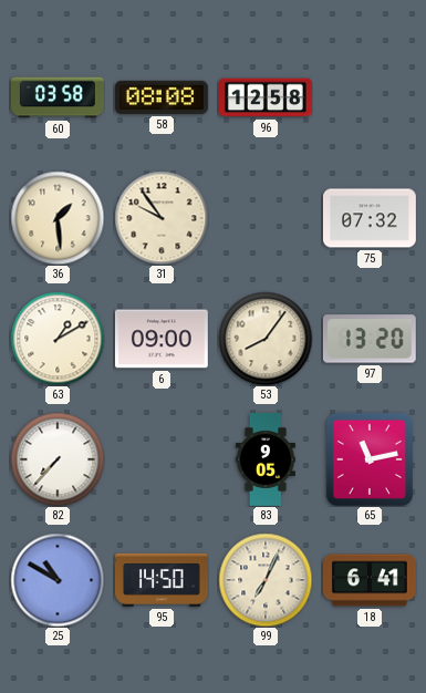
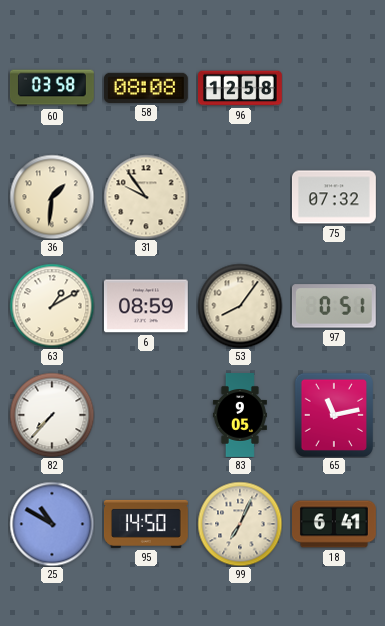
36: 1:29 -> 1:31
6: 09:00 -> 08:59
97: 13:20 -> 0:51
